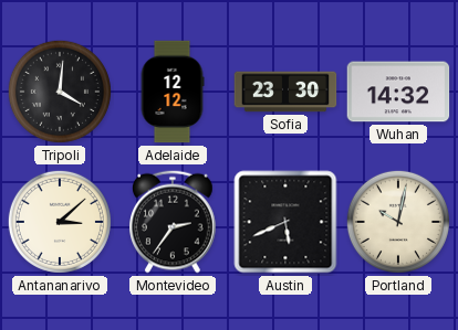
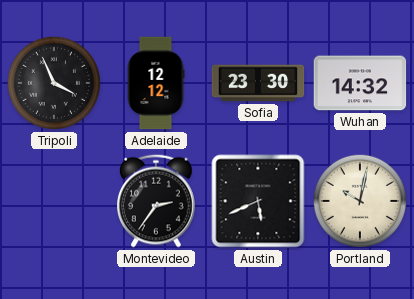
Tripoli: 4:01 -> 3:56
Antananarivo: 3:08 -> none
